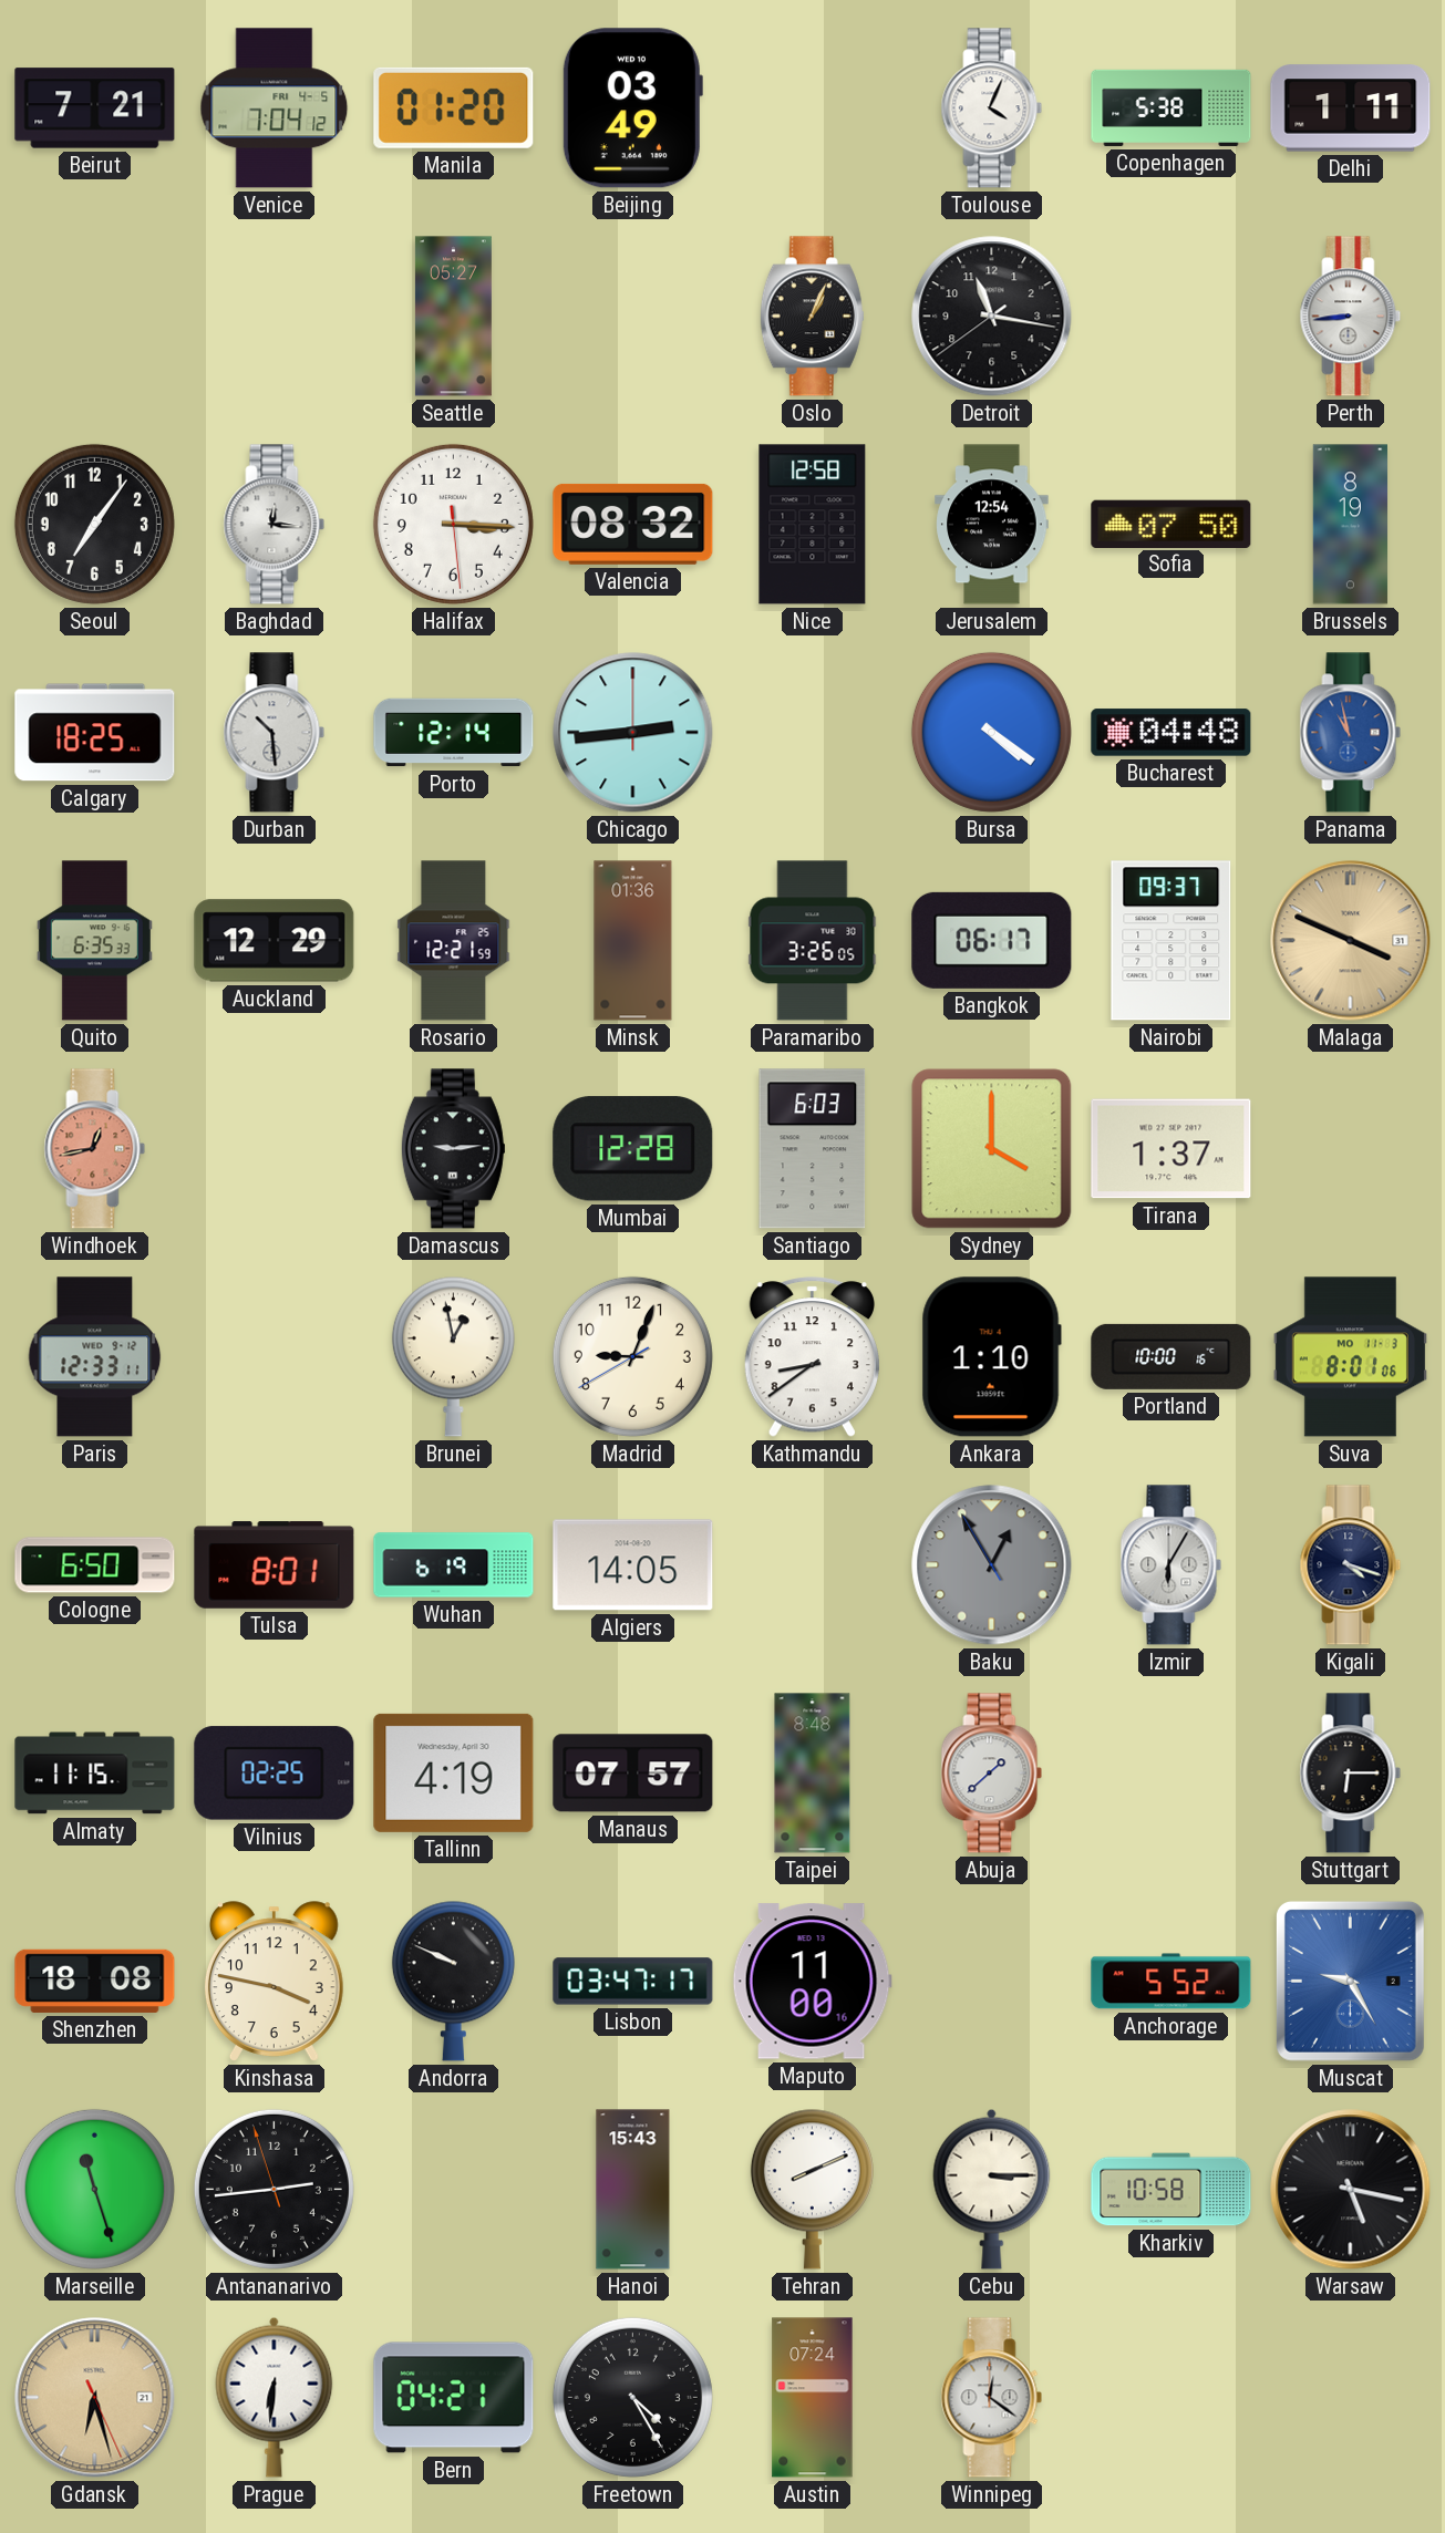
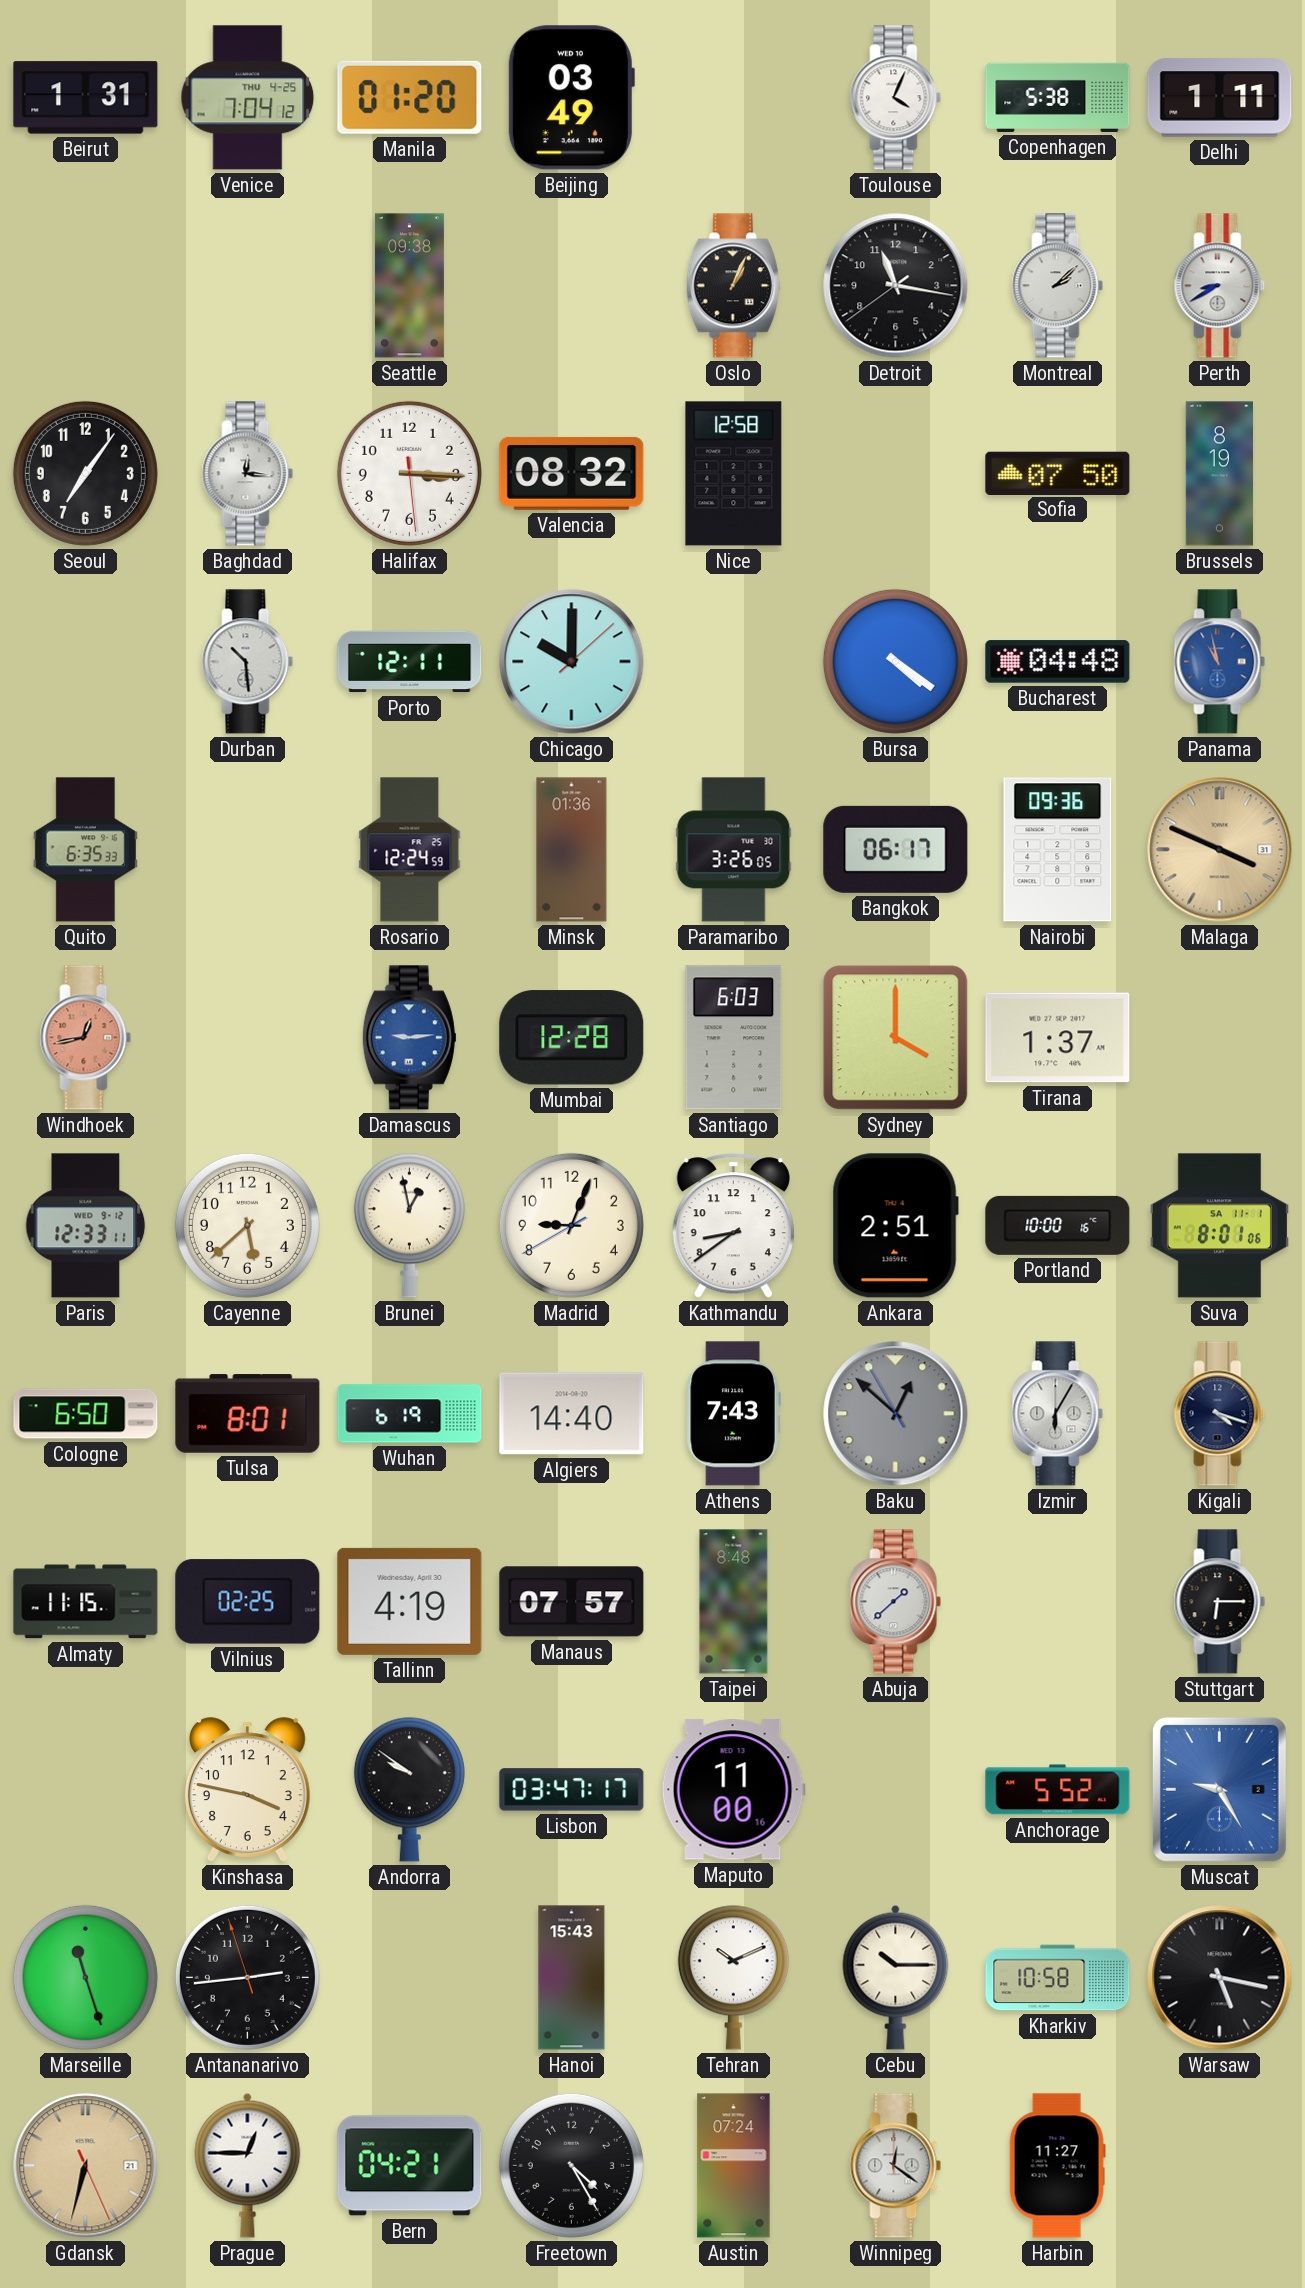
Beirut: 7:21 -> 1:31
Venice date: FRI 4-5 -> THU 4-25
Seattle: 05:27 -> 09:38
Montreal: none -> 2:08
Perth: 8:44 -> 8:40
Jerusalem: 12:54 -> none
Calgary: 18:25 -> none
Porto: 12:14 -> 12:11
Chicago: 2:44 -> 10:00
Auckland: 12:29 -> none
Rosario: 12:21 -> 12:24
Nairobi: 09:37 -> 09:36
Damascus dial: black -> blue
Cayenne: none -> 5:38
Ankara: 1:10 -> 2:51
Suva date: MO 11-3 -> SA 11-1
Algiers: 14:05 -> 14:40
Athens: none -> 7:43
Baku: 12:54 -> 12:51
Shenzhen: 18:08 -> none
Andorra: 9:49 -> 9:51
Tehran: 8:11 -> 10:11
Cebu: 3:15 -> 10:15
Gdansk: 6:27 -> 6:32
Prague: 6:31 -> 12:45
Harbin: none -> 11:27
